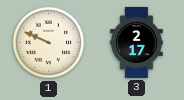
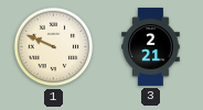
3: 2:17 -> 2:21
